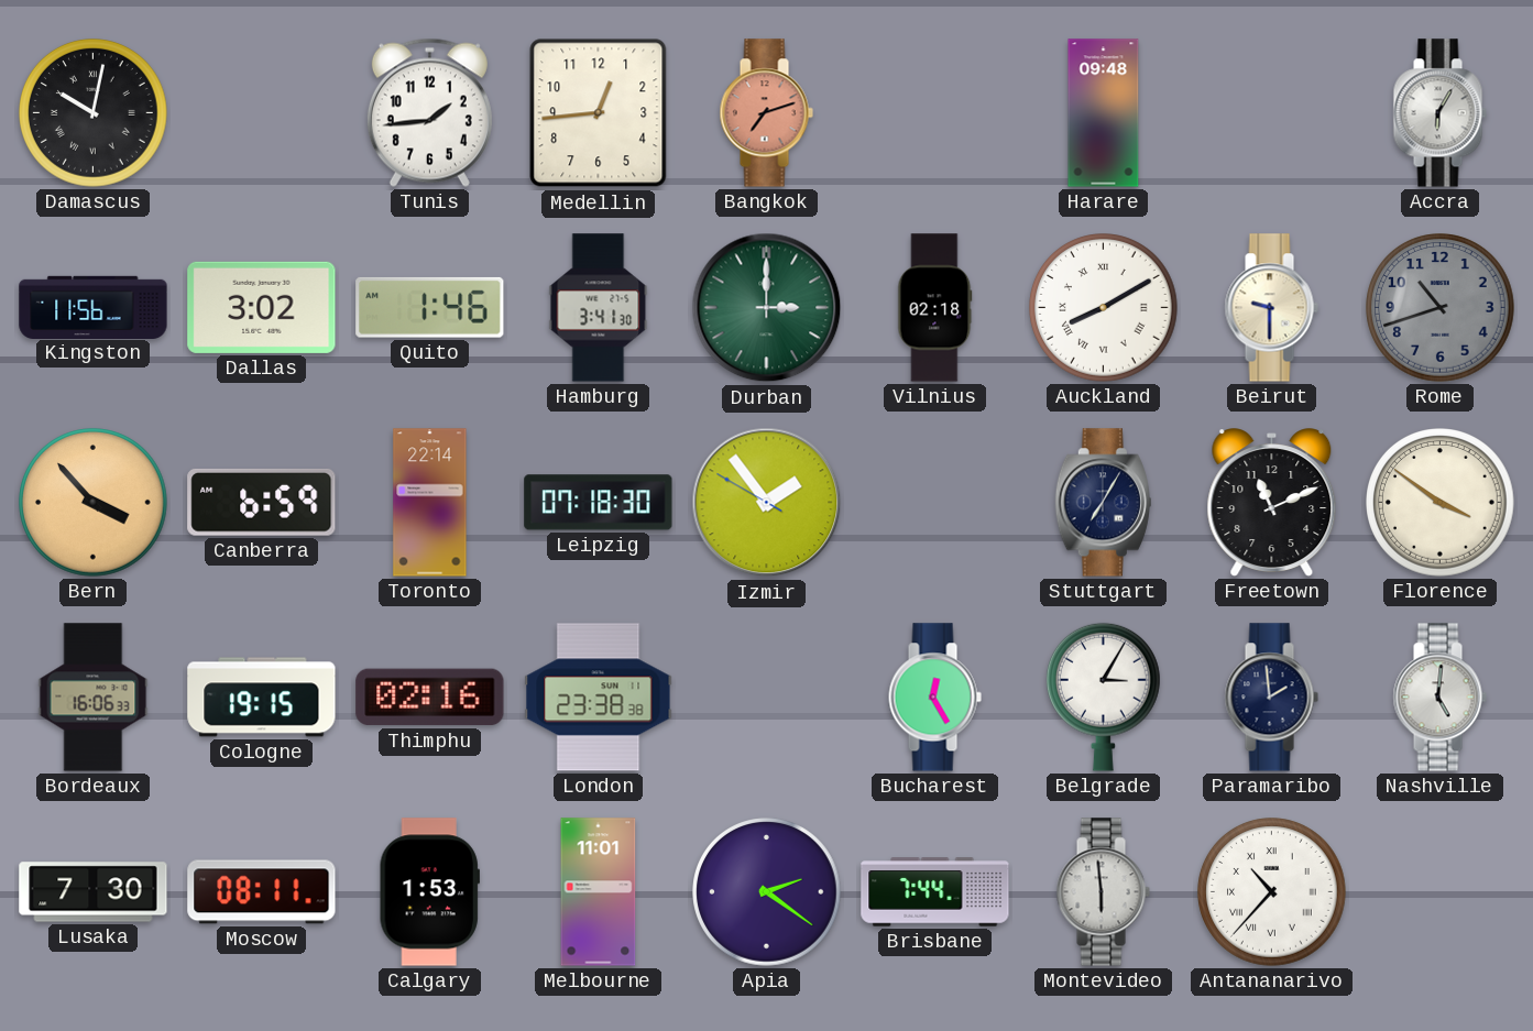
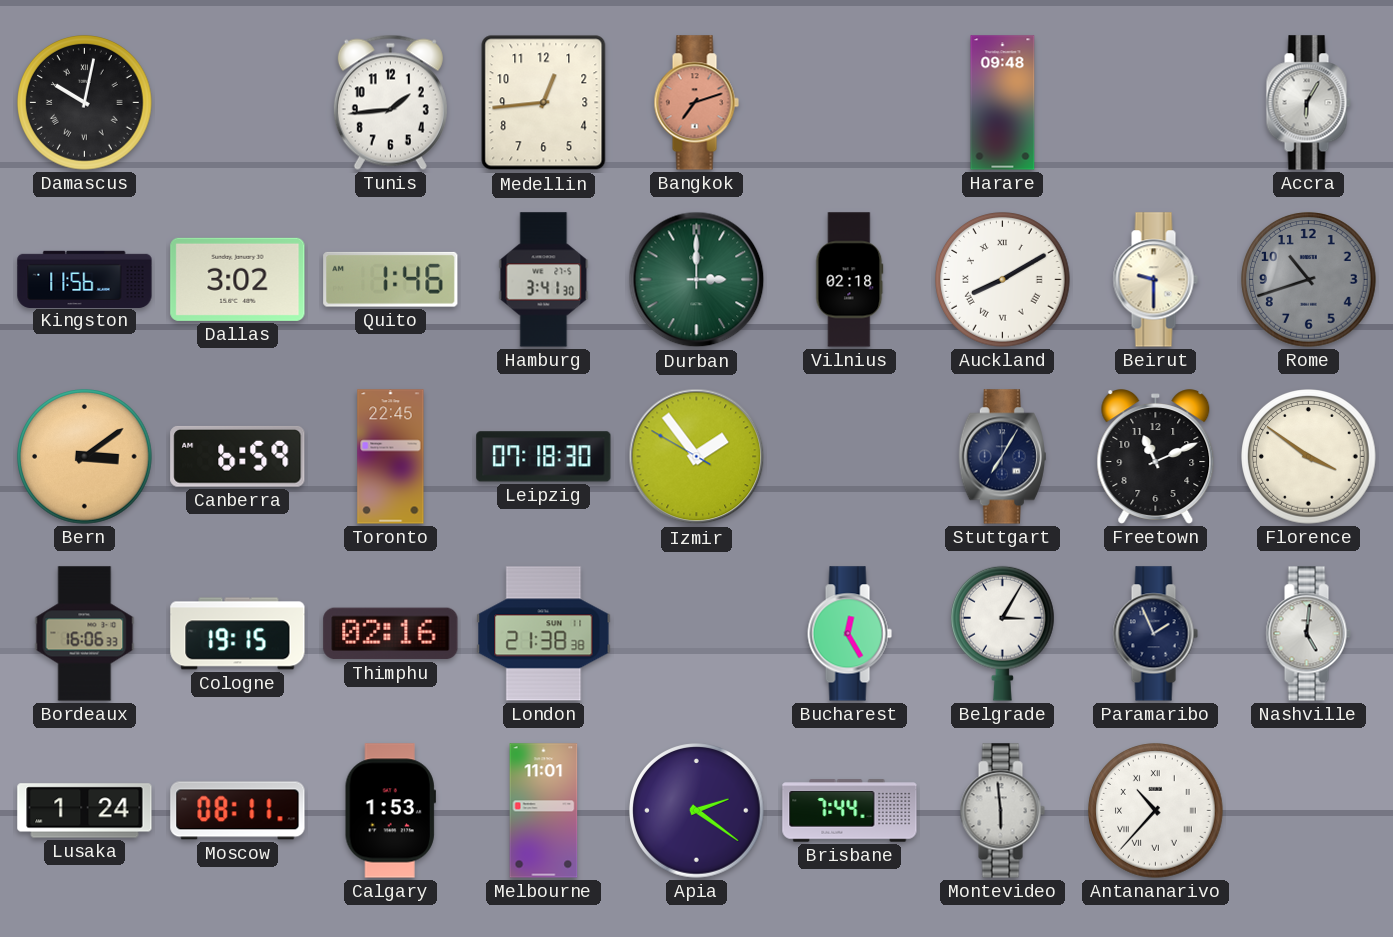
Bern: 3:53 -> 3:09
Toronto: 22:14 -> 22:45
London: 23:38 -> 21:38
Paramaribo: 1:59 -> 1:56
Lusaka: 7:30 -> 1:24
